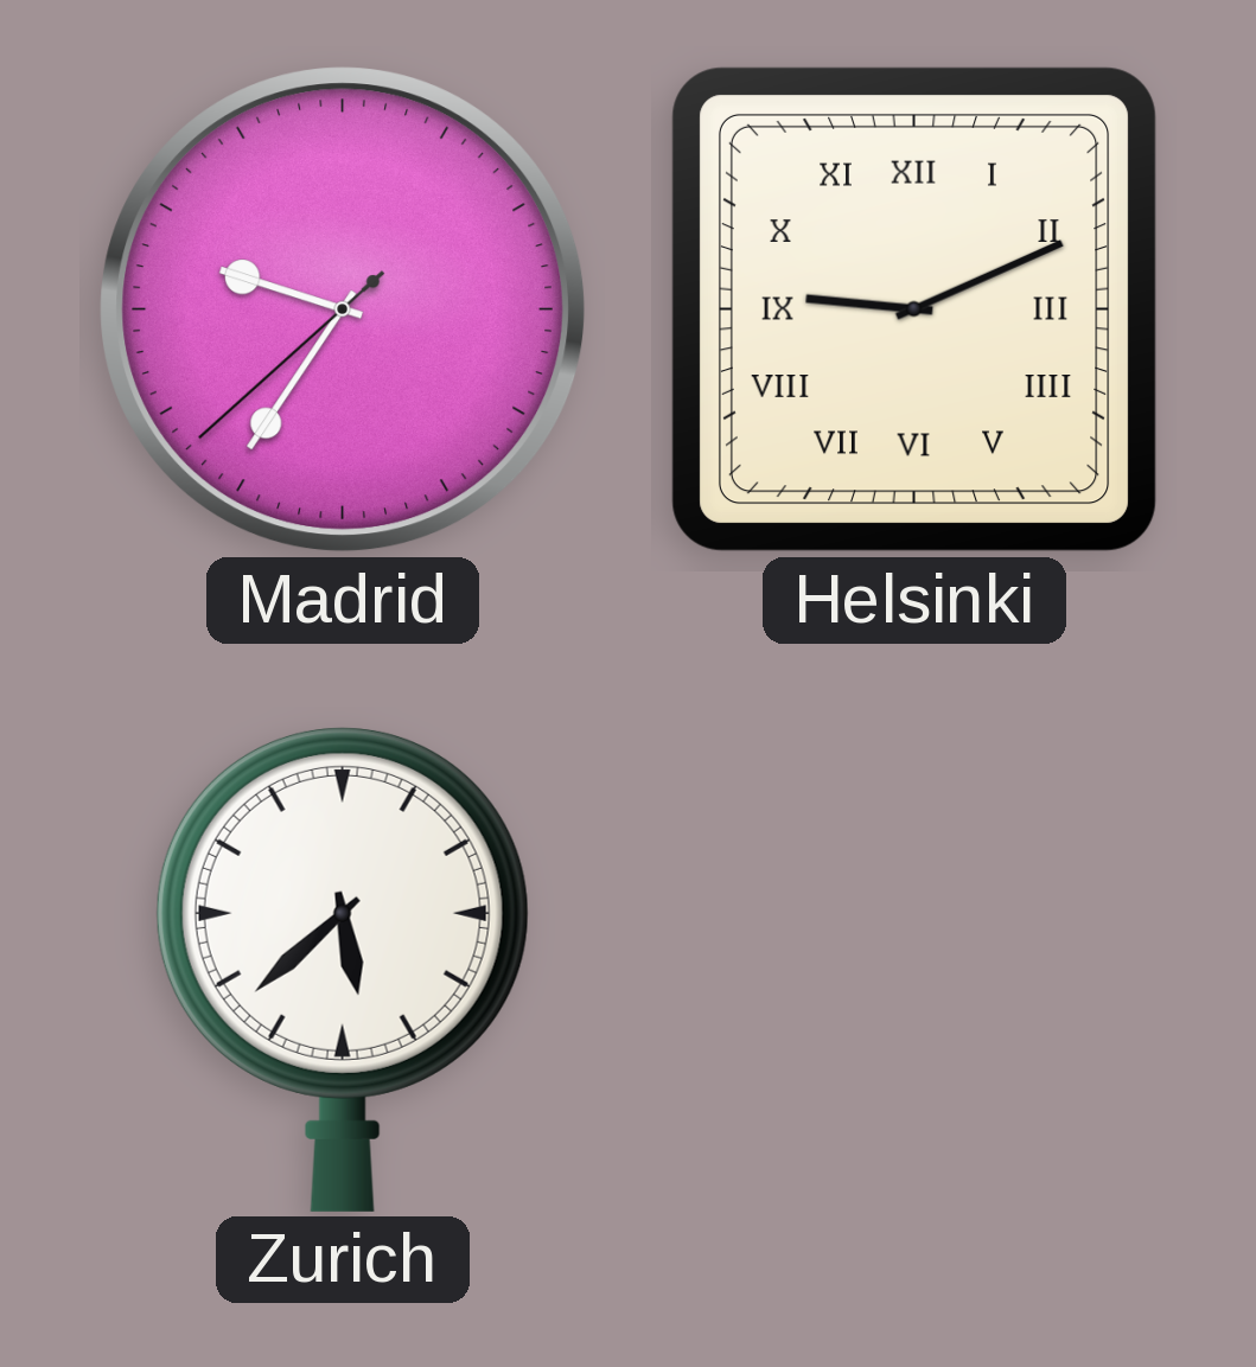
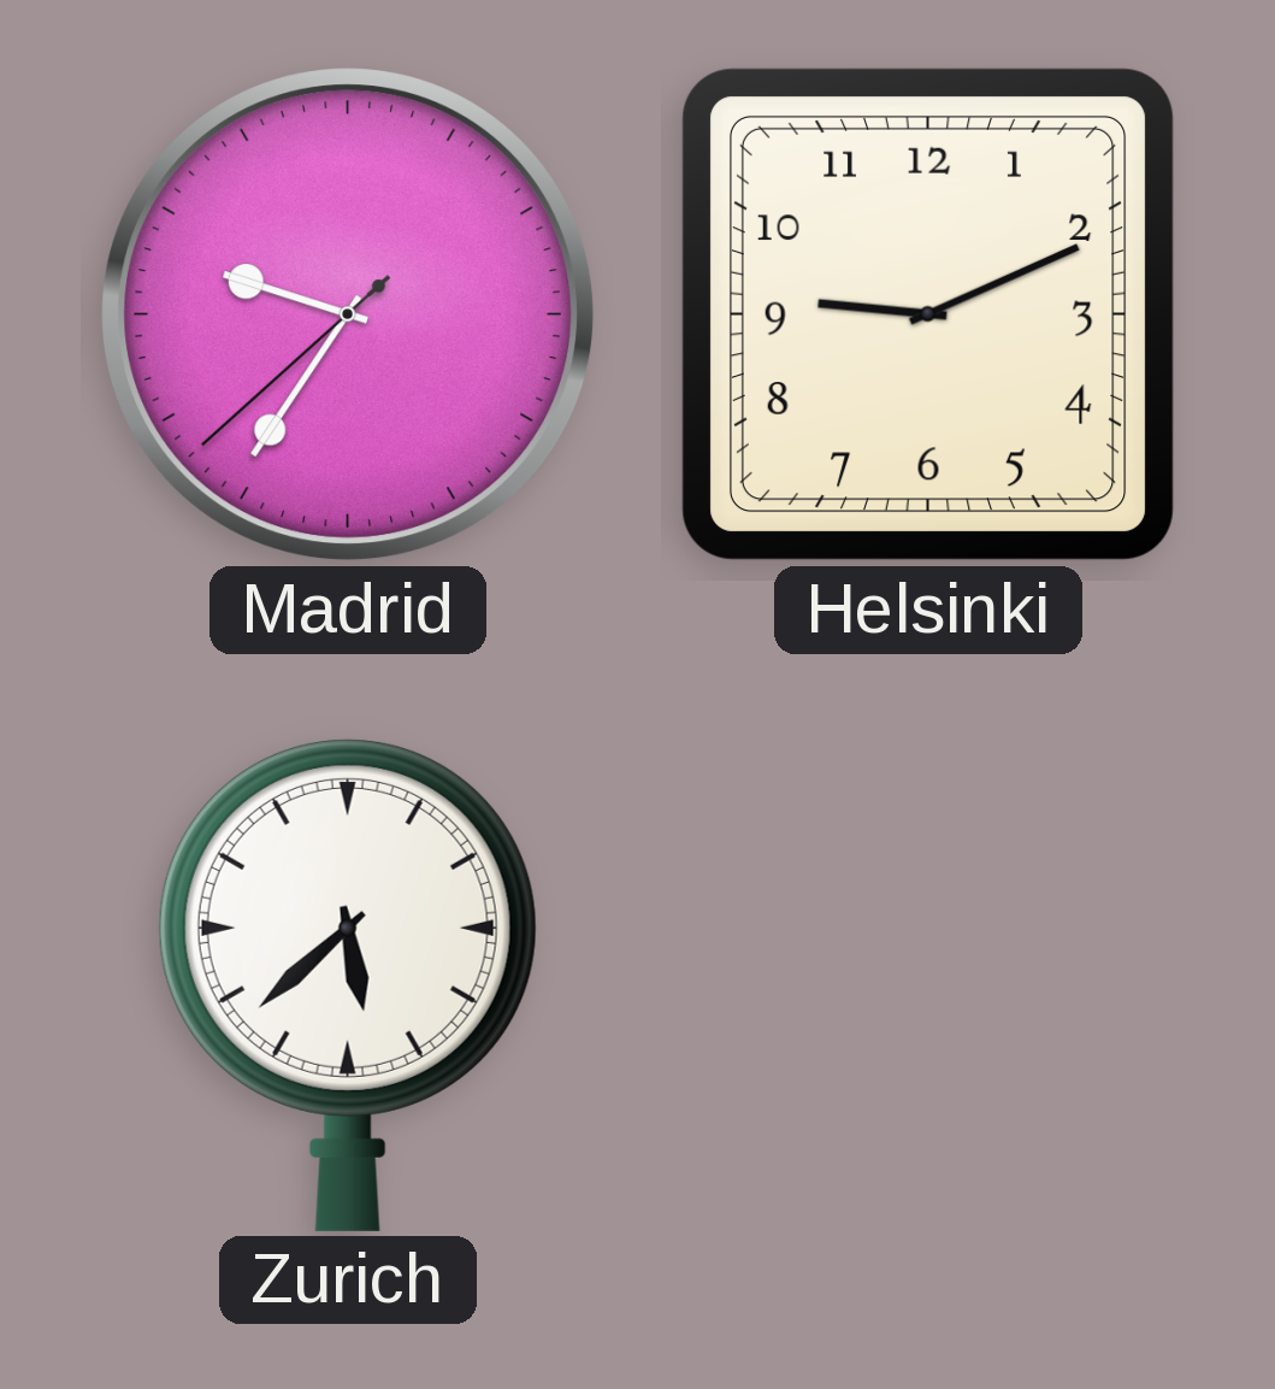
Helsinki numerals: Roman -> Arabic
